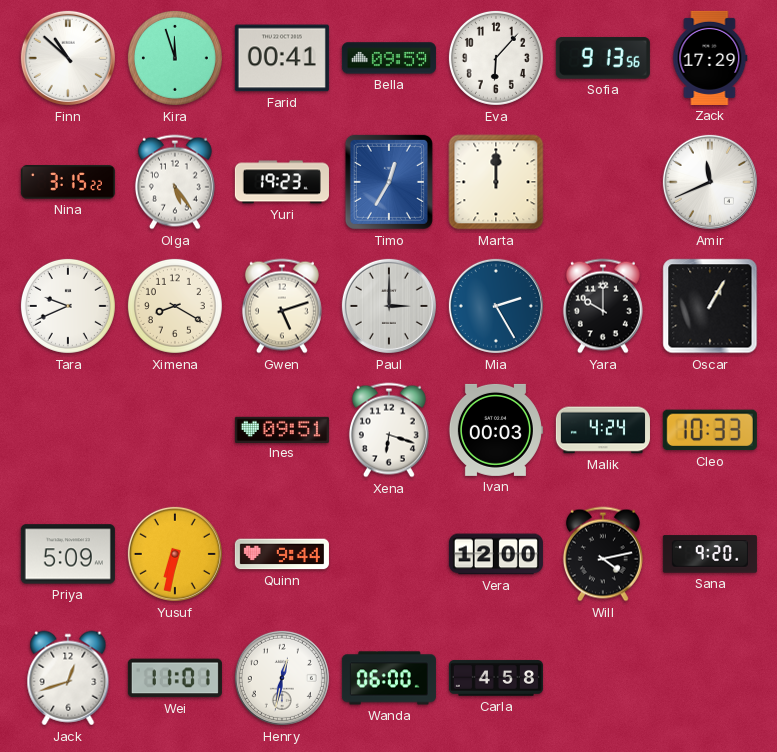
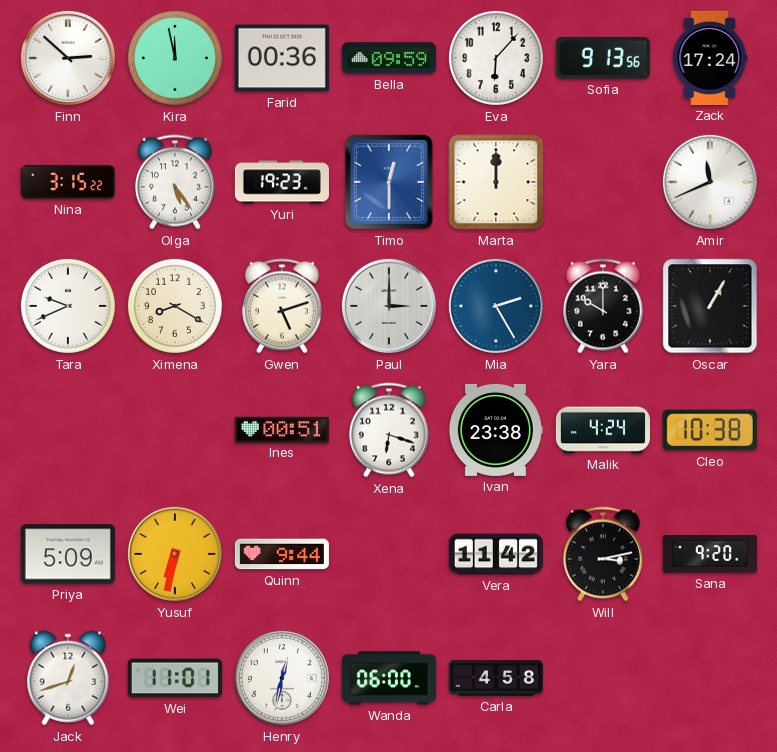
Finn: 10:52 -> 2:52
Kira: 11:57 -> 11:58
Farid: 00:41 -> 00:36
Zack: 17:29 -> 17:24
Timo: 12:35 -> 12:30
Ines: 09:51 -> 00:51
Ivan: 00:03 -> 23:38
Cleo: 10:33 -> 10:38
Vera: 12:00 -> 11:42
Will: 4:13 -> 3:13
